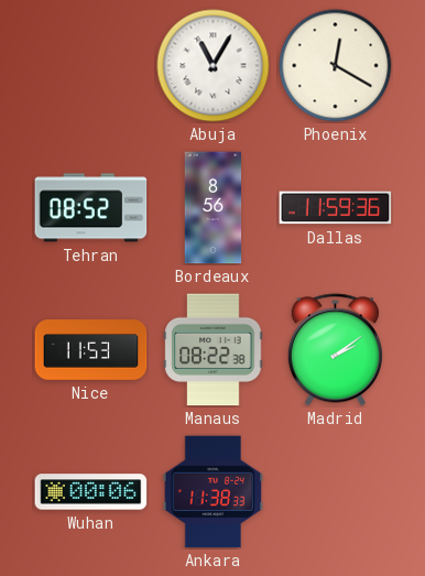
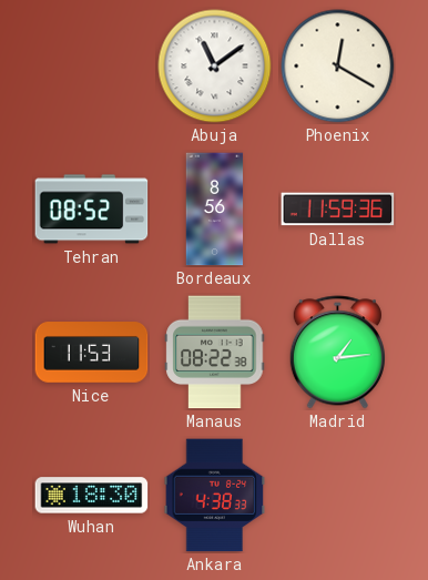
Abuja: 11:05 -> 11:09
Madrid: 2:09 -> 1:14
Wuhan: 00:06 -> 18:30
Ankara: 11:38 -> 4:38
